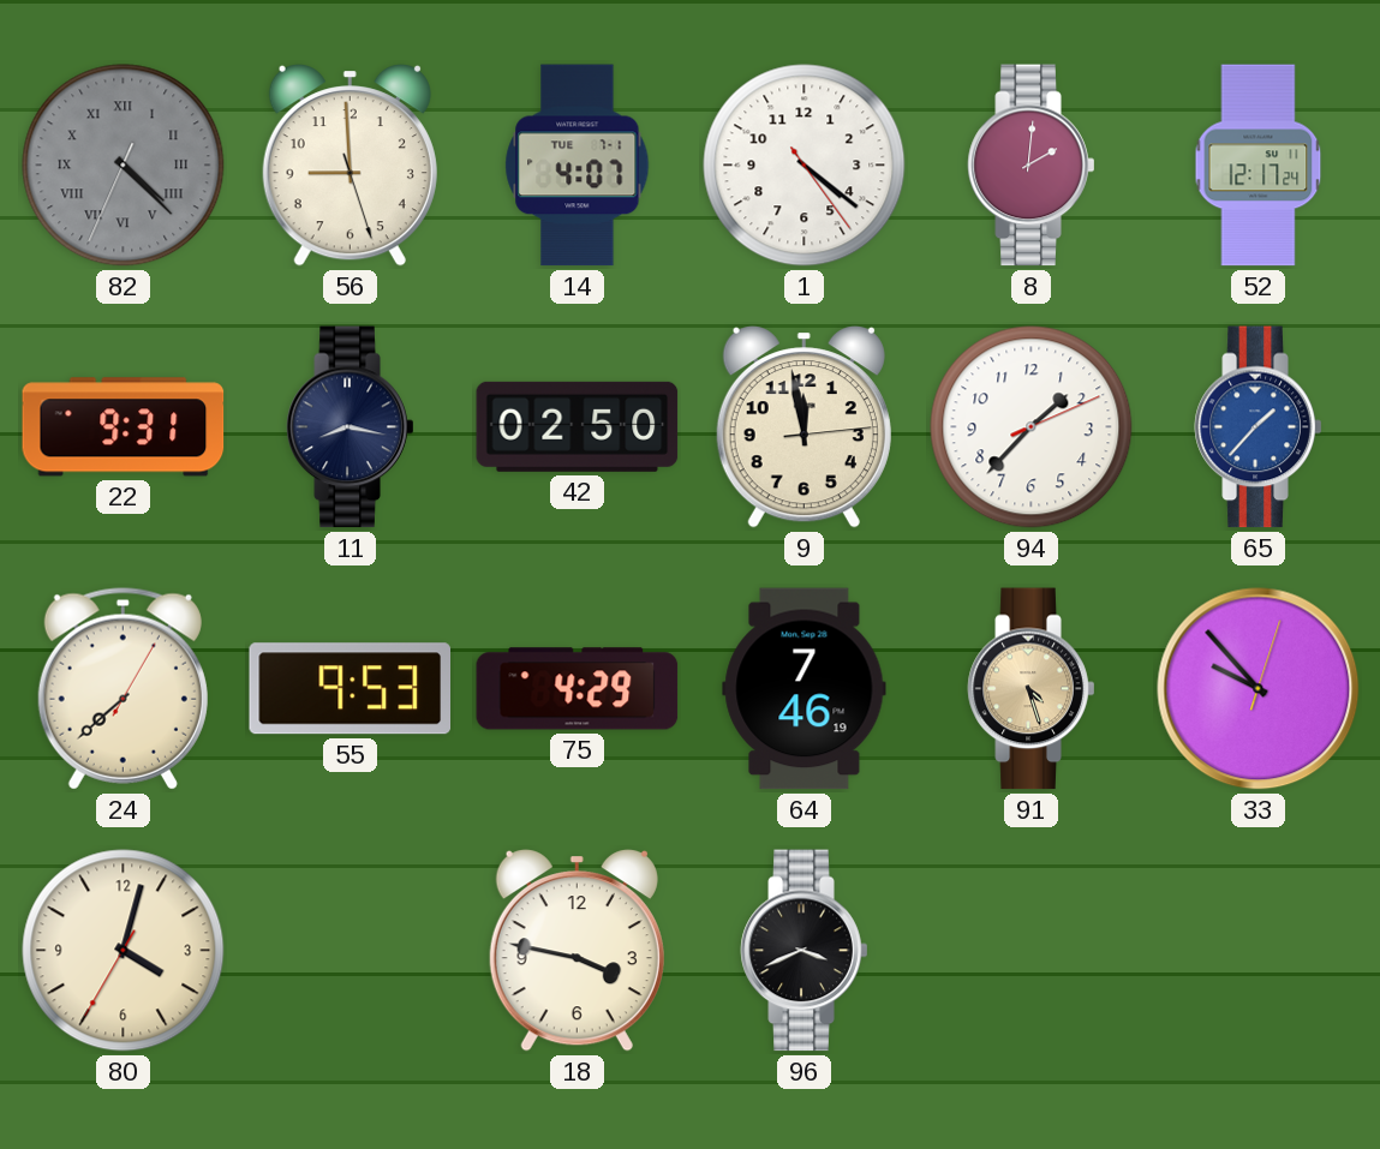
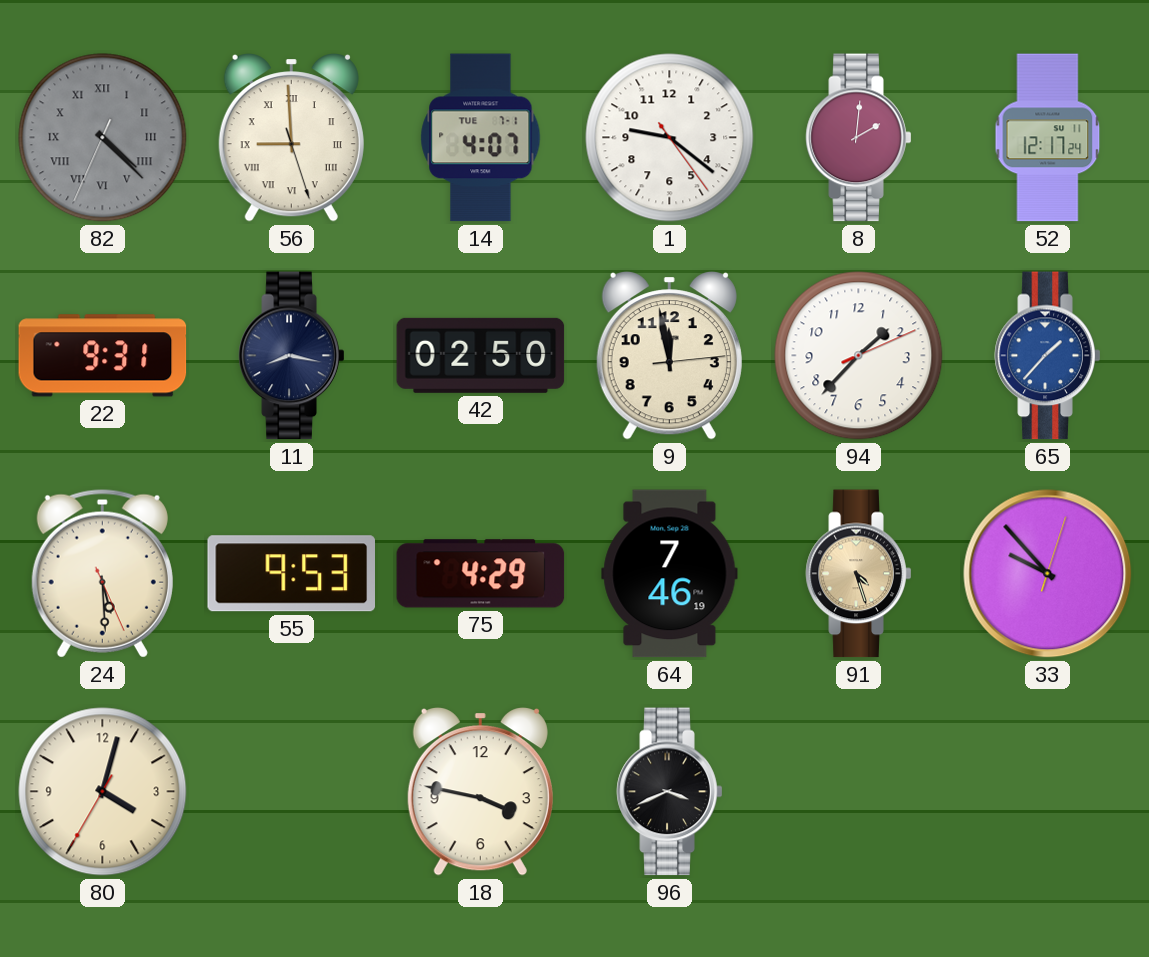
56 numerals: Arabic -> Roman
1: 4:21 -> 9:21
24: 7:38 -> 5:29
